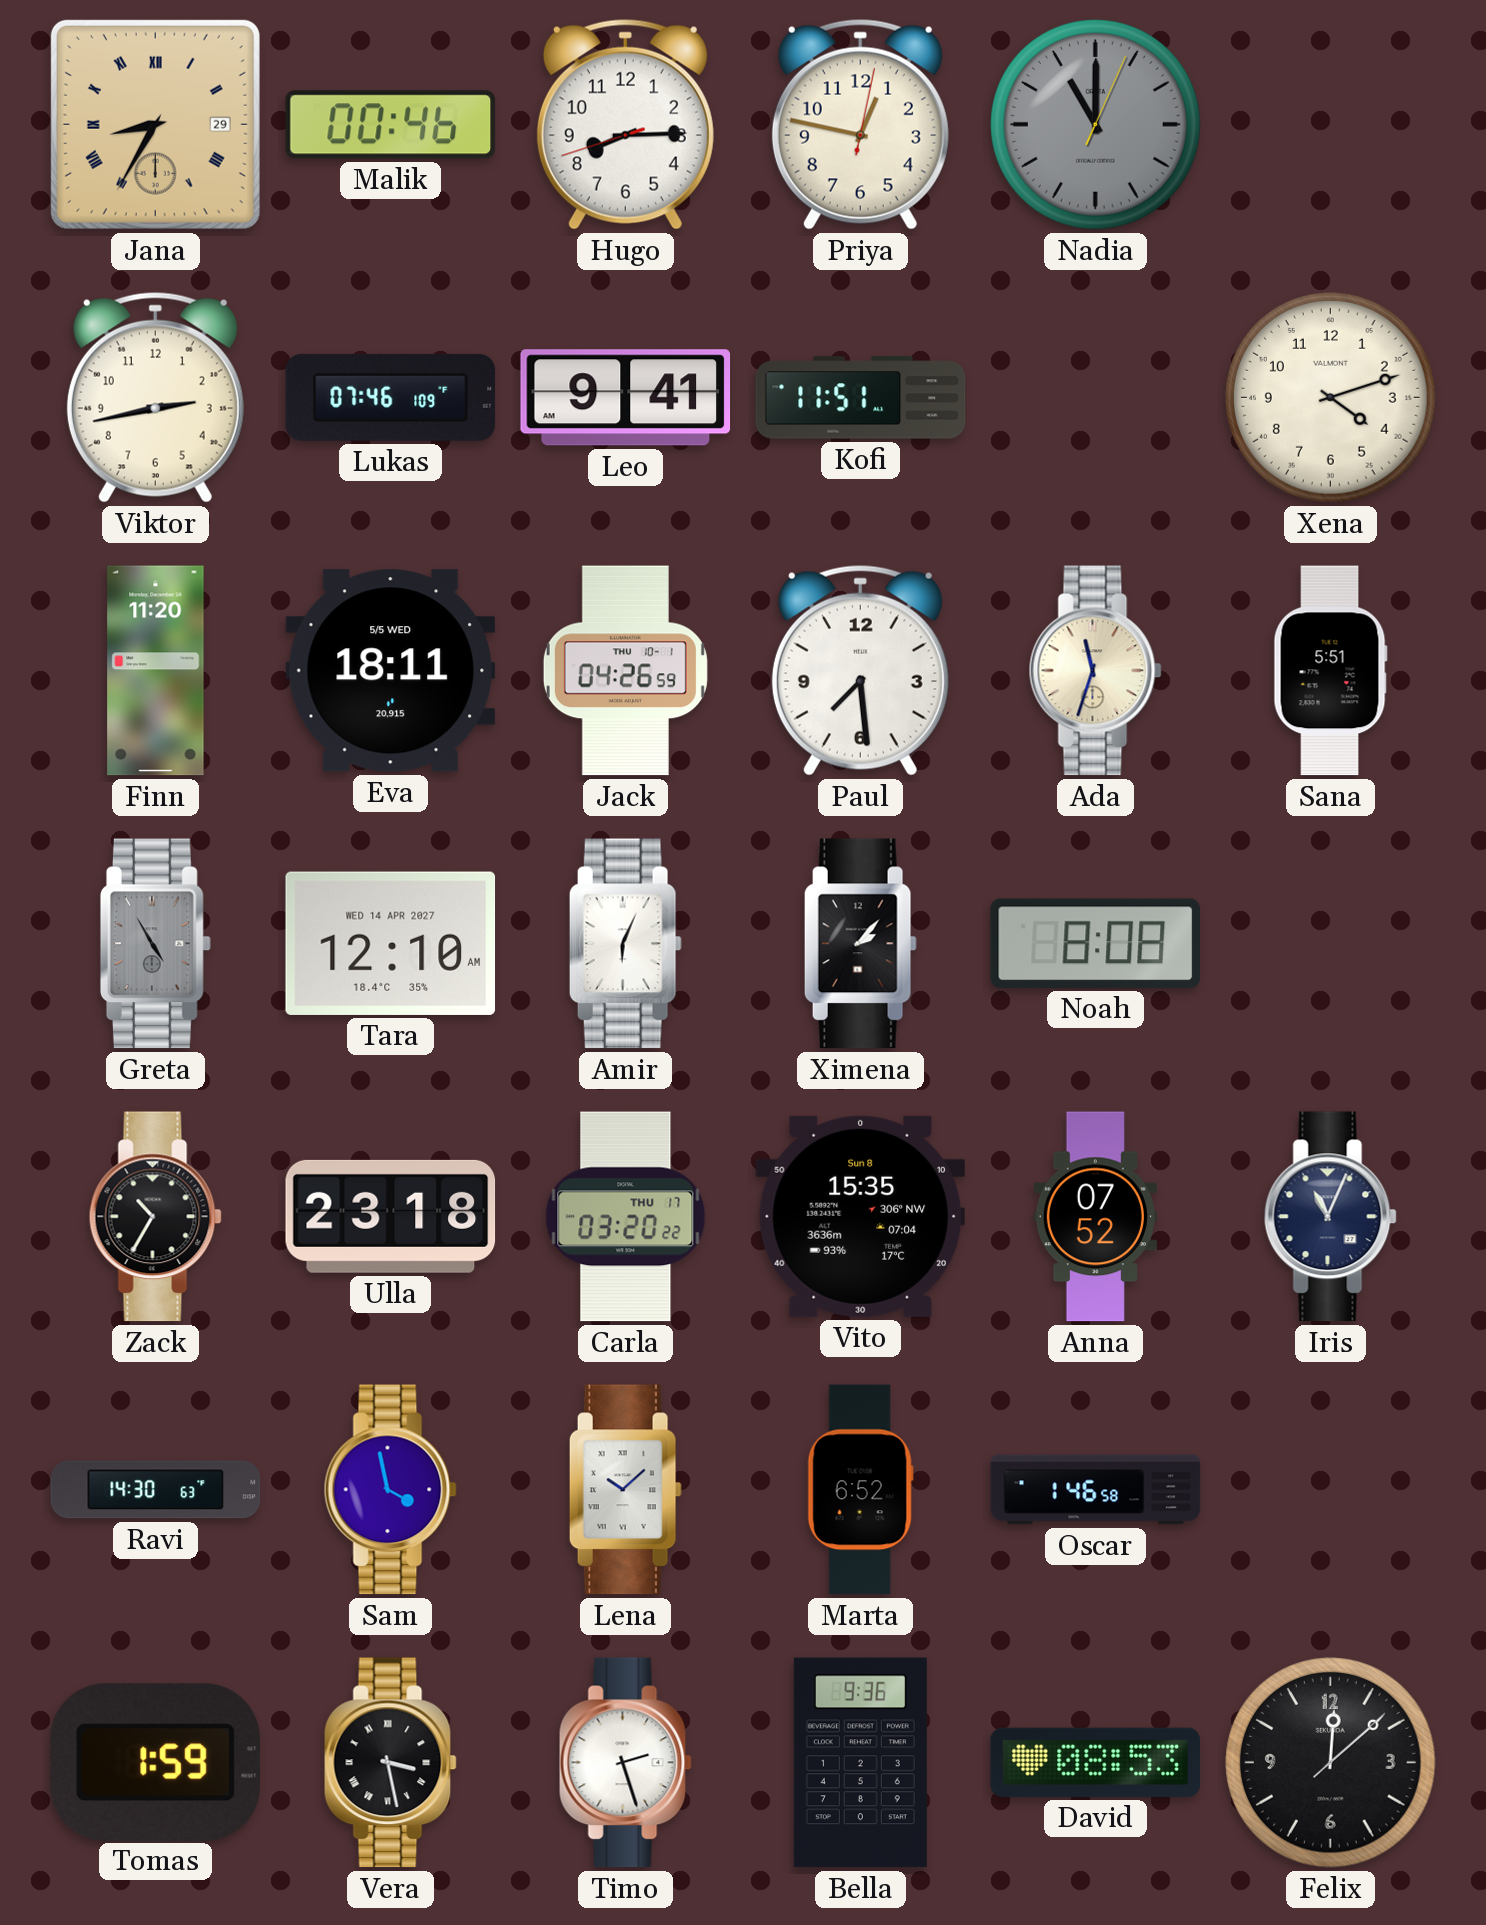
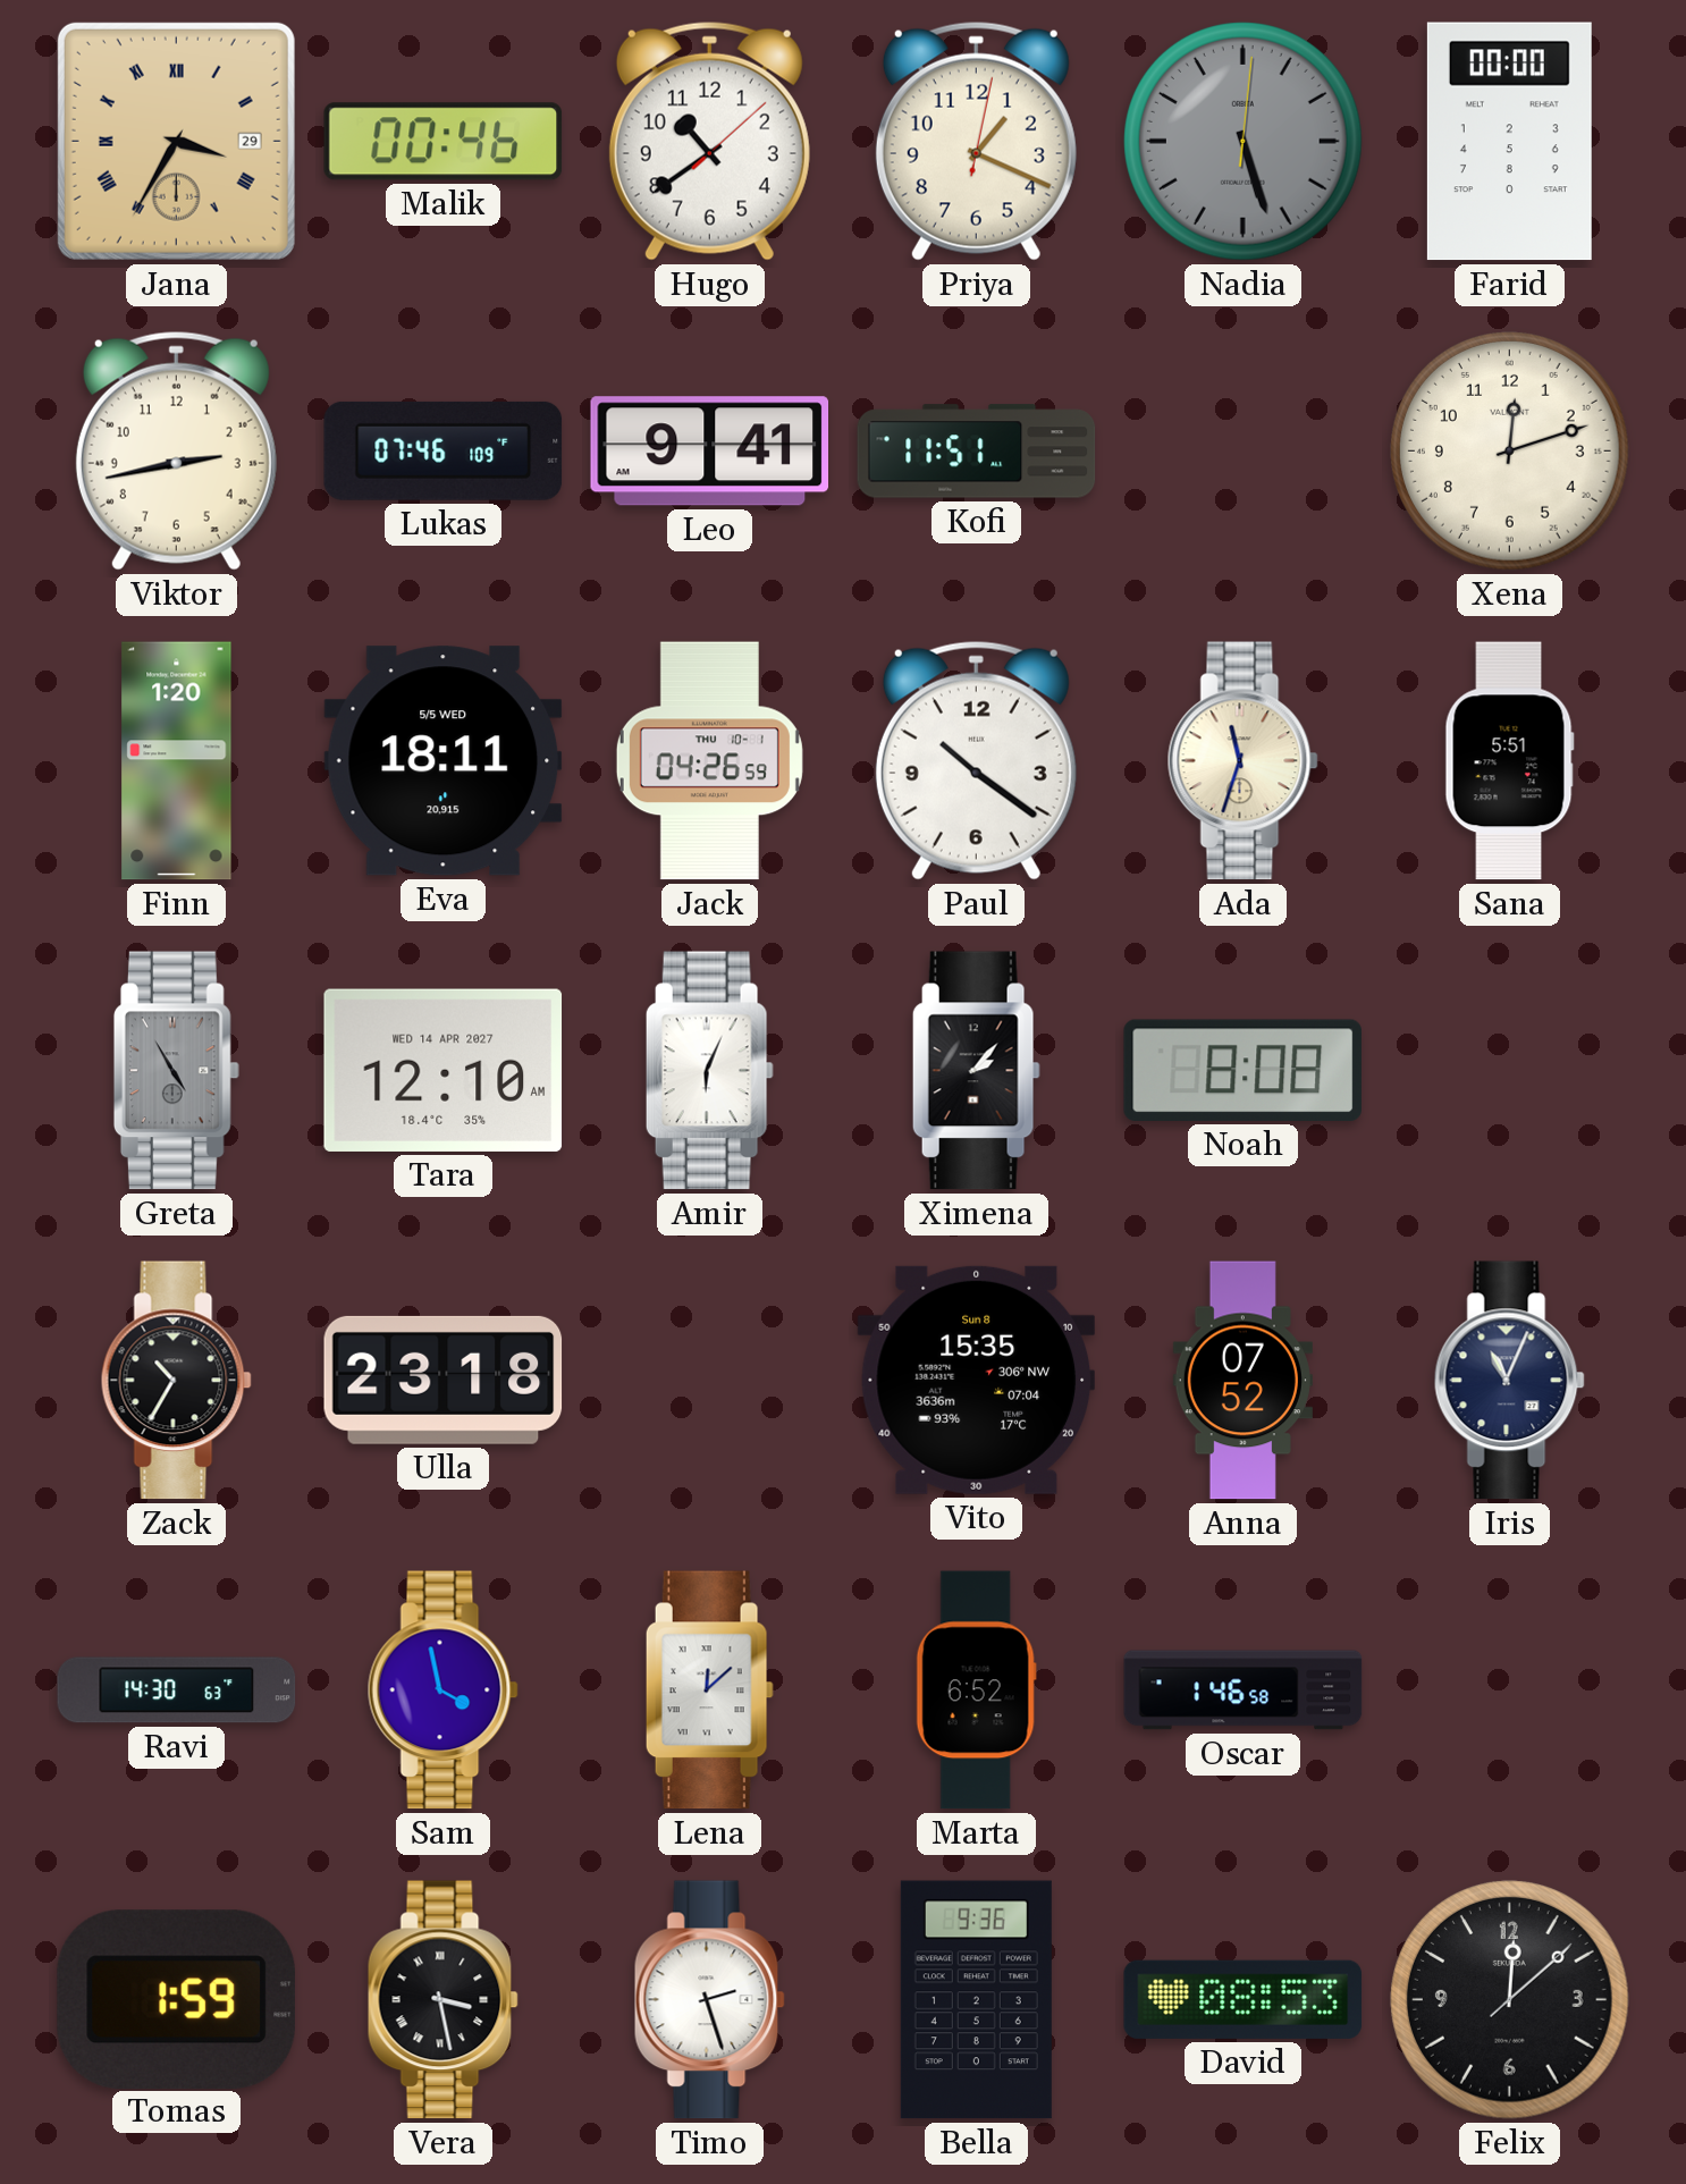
Jana: 8:35 -> 3:35
Hugo: 8:14 -> 10:39
Priya: 12:47 -> 1:19
Nadia: 11:00 -> 5:27
Farid: none -> 00:00
Xena: 4:12 -> 12:12
Finn: 11:20 -> 1:20
Paul: 7:29 -> 10:21
Carla: 03:20 -> none
Lena: 10:08 -> 12:08
